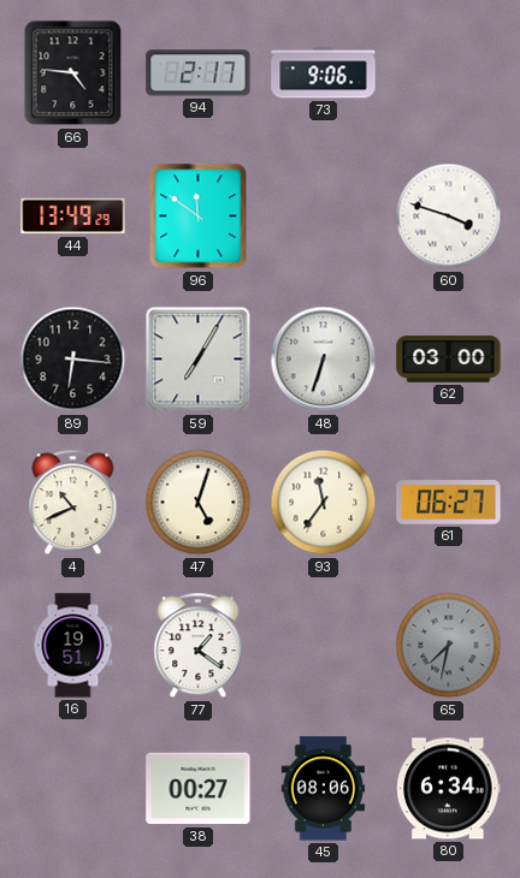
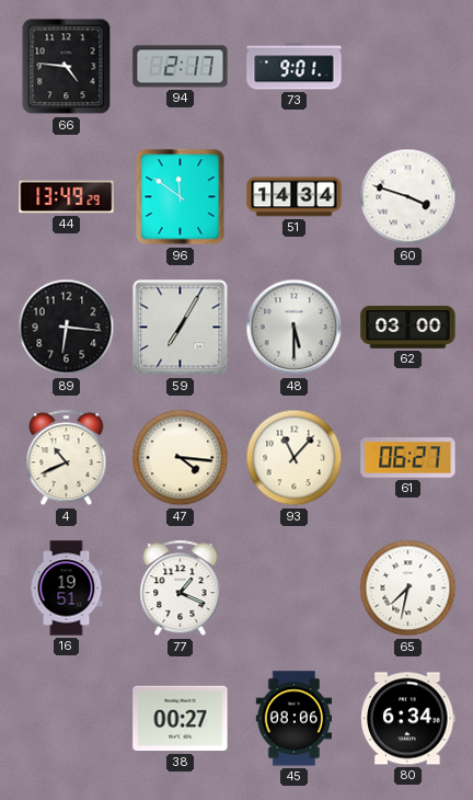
73: 9:06 -> 9:01
51: none -> 14:34
48: 6:33 -> 5:30
47: 5:03 -> 4:16
93: 11:36 -> 11:07
77: 1:21 -> 1:19
65 dial: grey -> white
